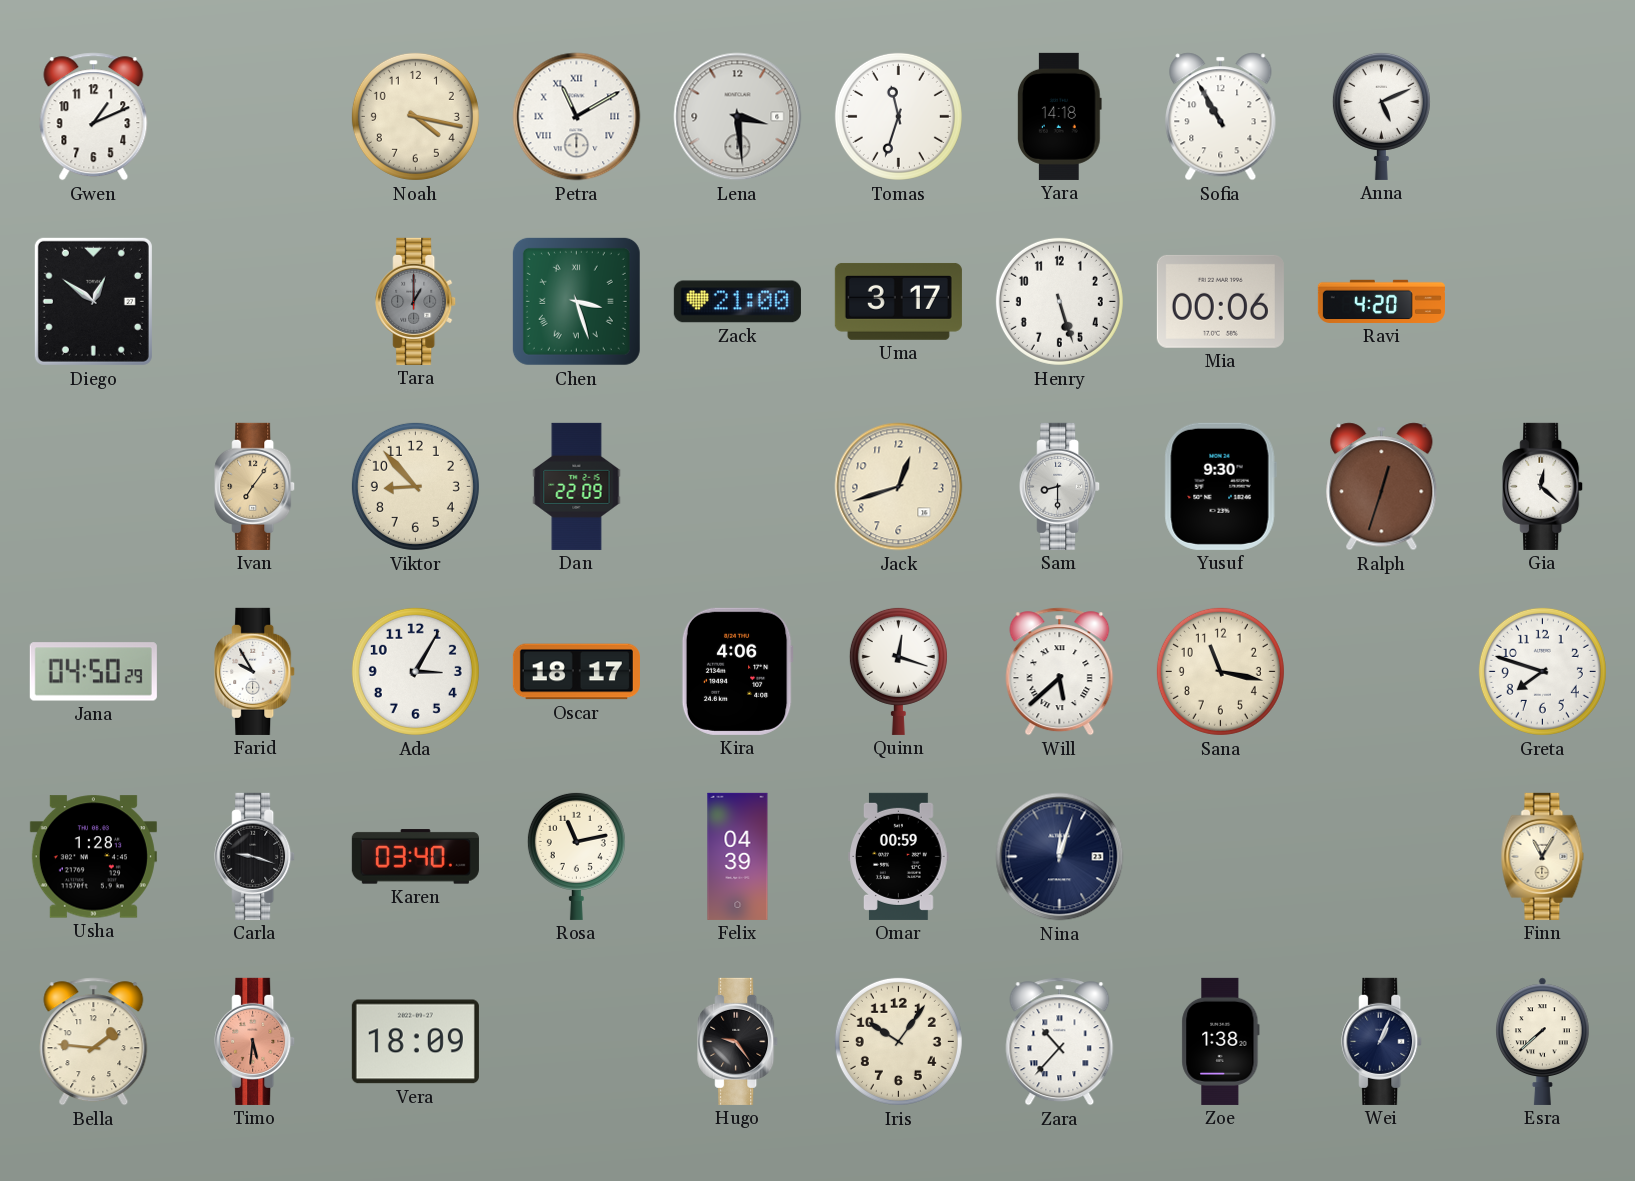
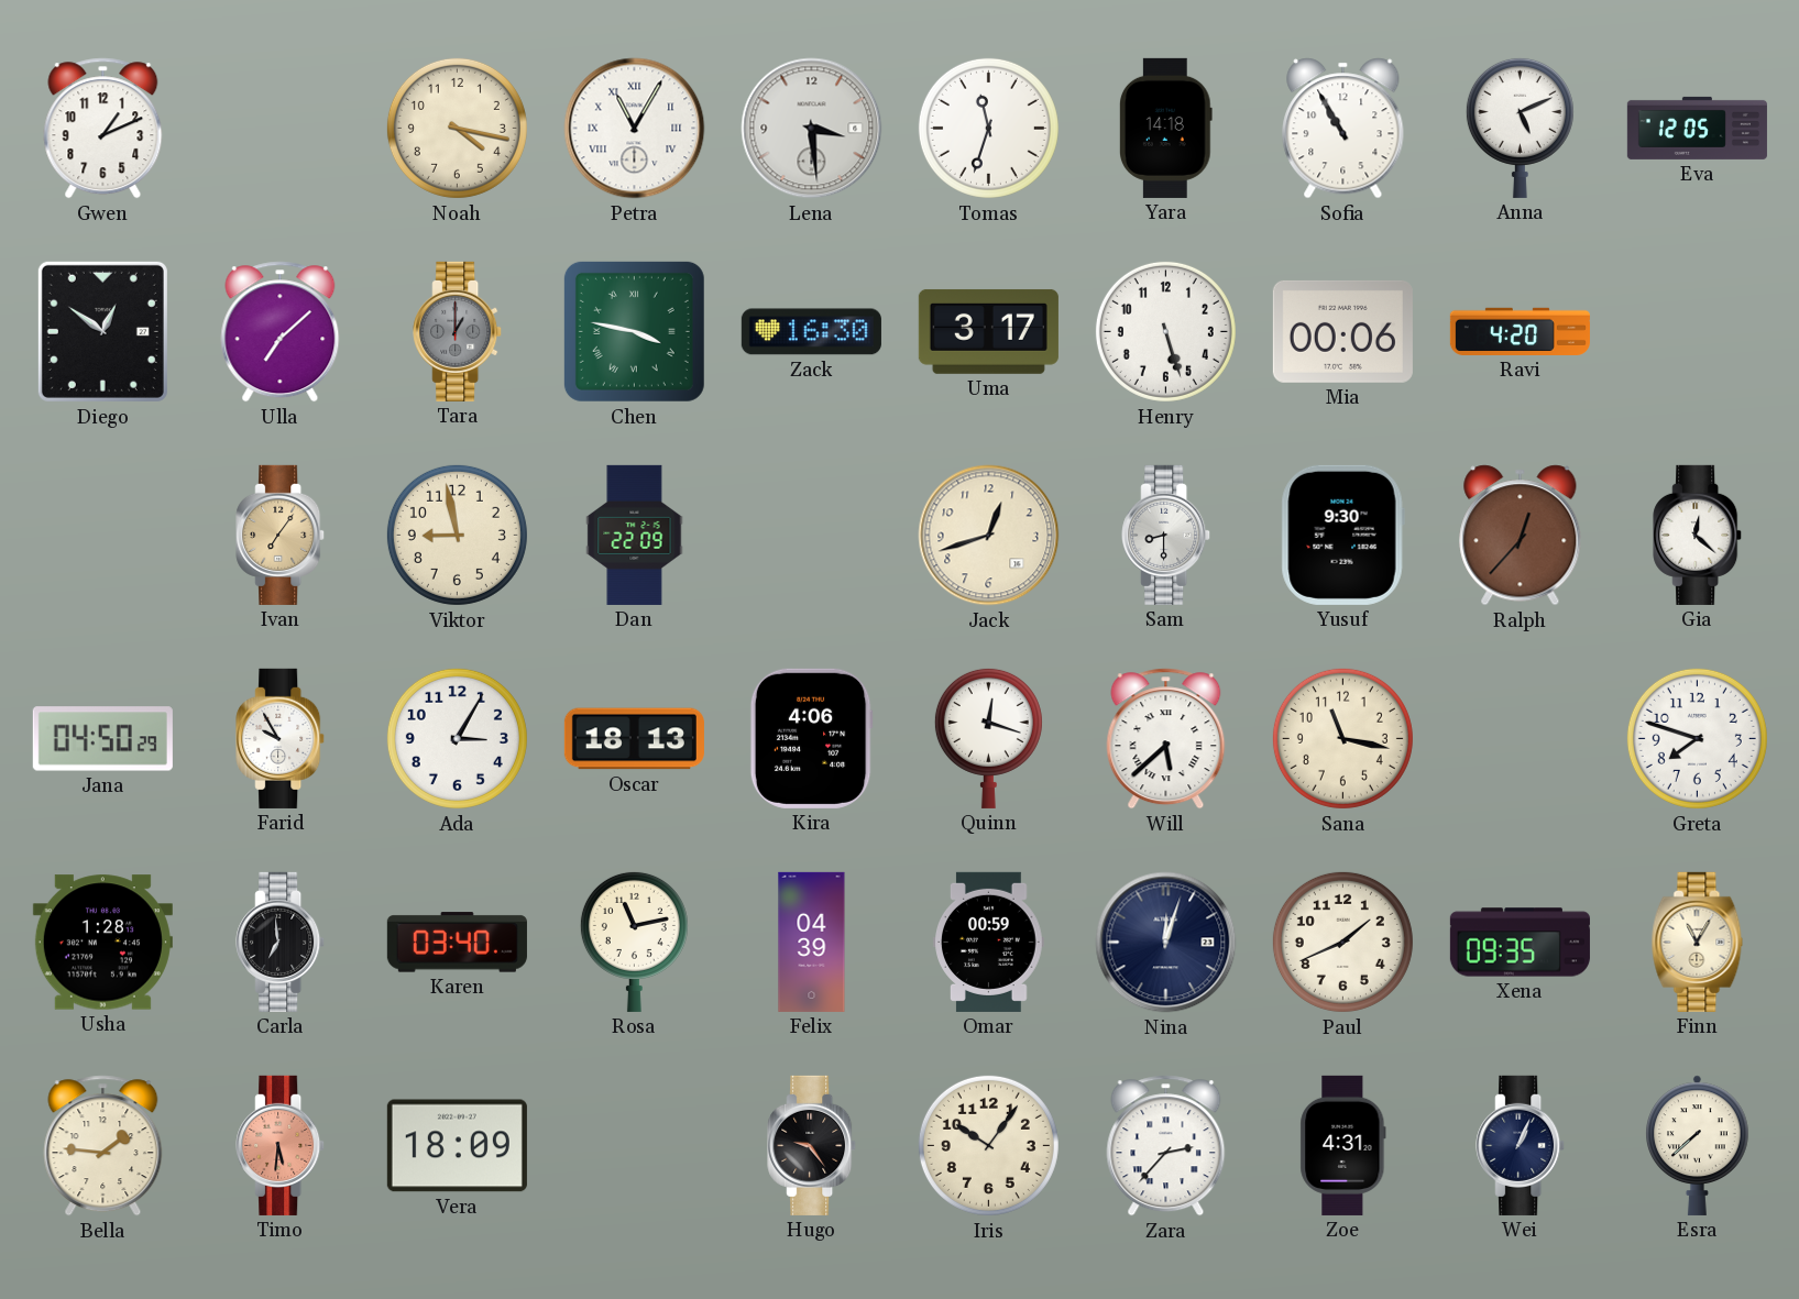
Petra: 11:10 -> 11:05
Eva: none -> 12:05
Ulla: none -> 7:08
Chen: 3:27 -> 3:47
Zack: 21:00 -> 16:30
Viktor: 8:53 -> 8:58
Ralph: 12:33 -> 12:37
Oscar: 18:17 -> 18:13
Carla: 9:18 -> 6:59
Paul: none -> 1:41
Xena: none -> 09:35
Zara: 10:37 -> 2:37
Zoe: 1:38 -> 4:31
